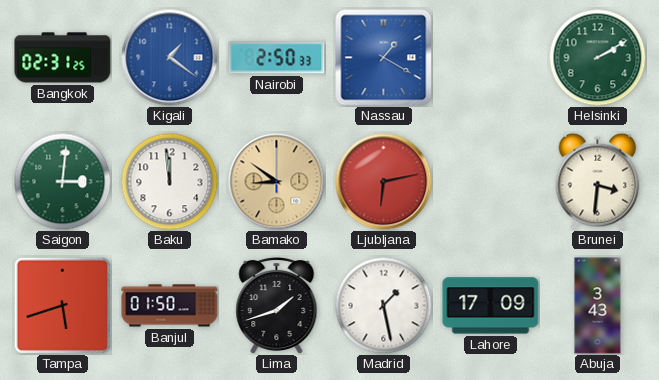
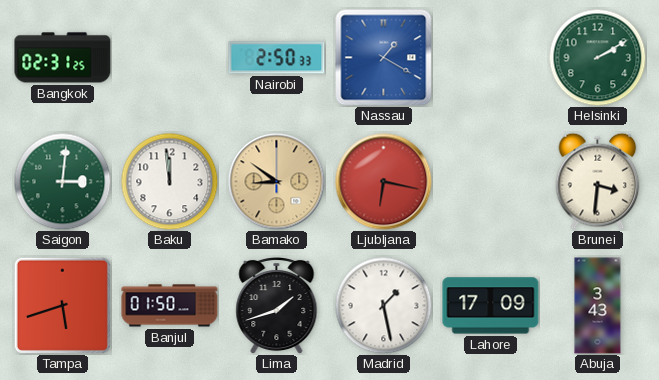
Kigali: 1:21 -> none
Ljubljana: 6:13 -> 6:17
